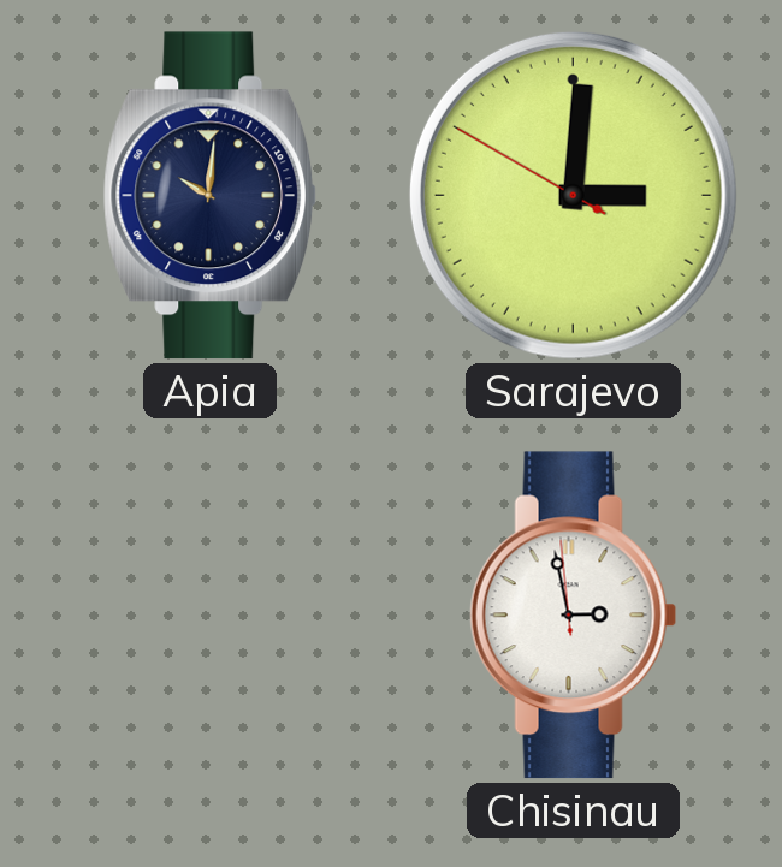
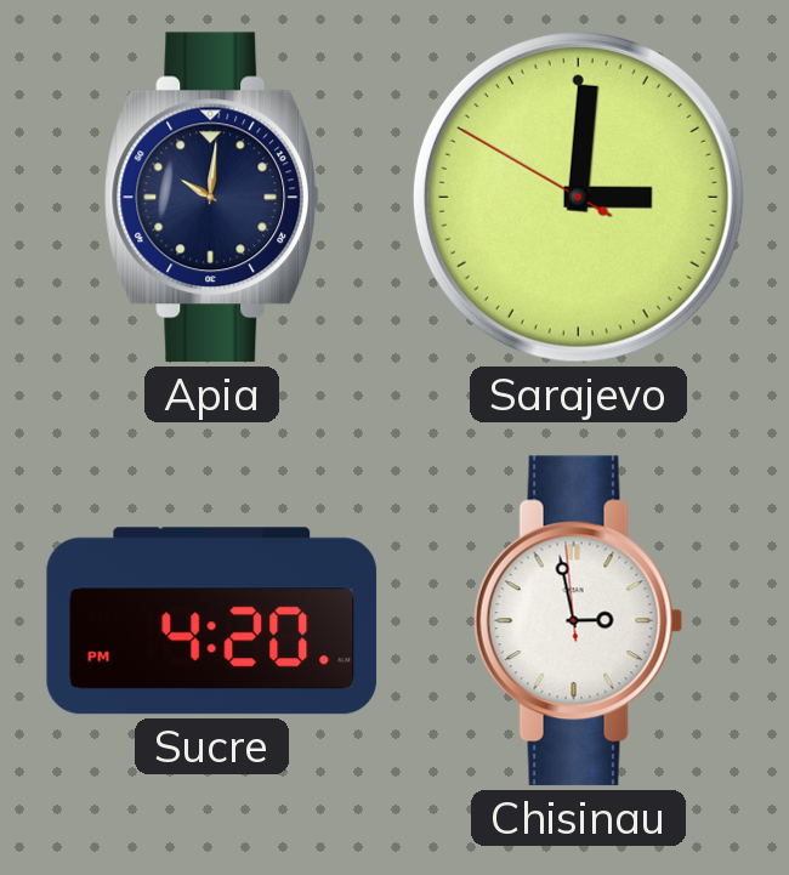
Sucre: none -> 4:20
